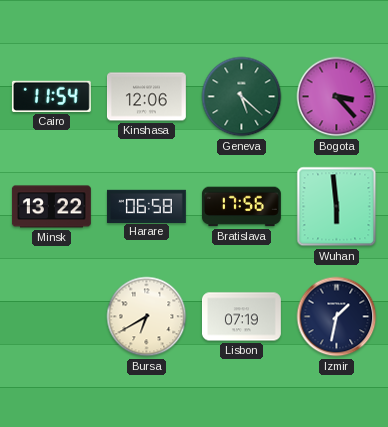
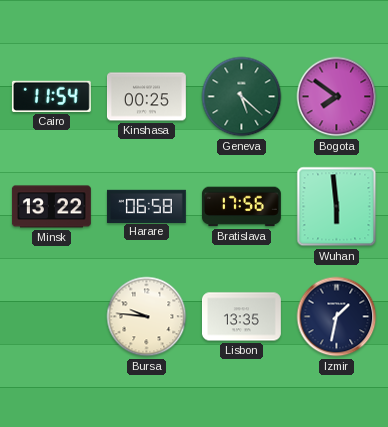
Kinshasa: 12:06 -> 00:25
Bogota: 3:23 -> 7:51
Bursa: 6:40 -> 9:46
Lisbon: 07:19 -> 13:35
